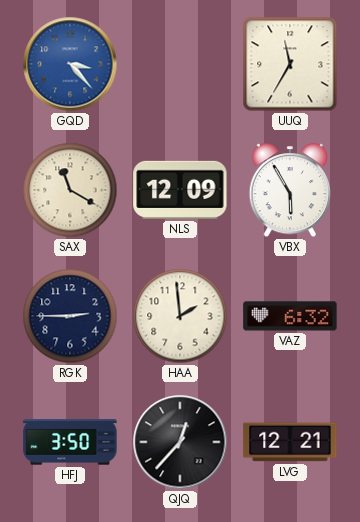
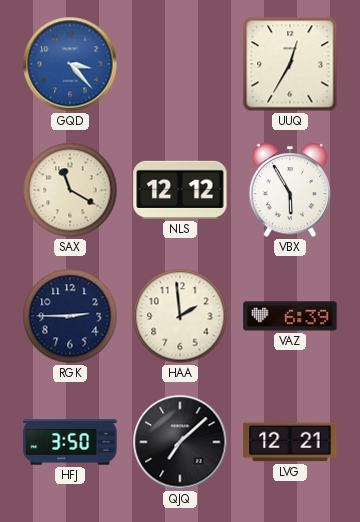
UUQ: 11:35 -> 12:35
NLS: 12:09 -> 12:12
VAZ: 6:32 -> 6:39
QJQ: 12:37 -> 7:08
